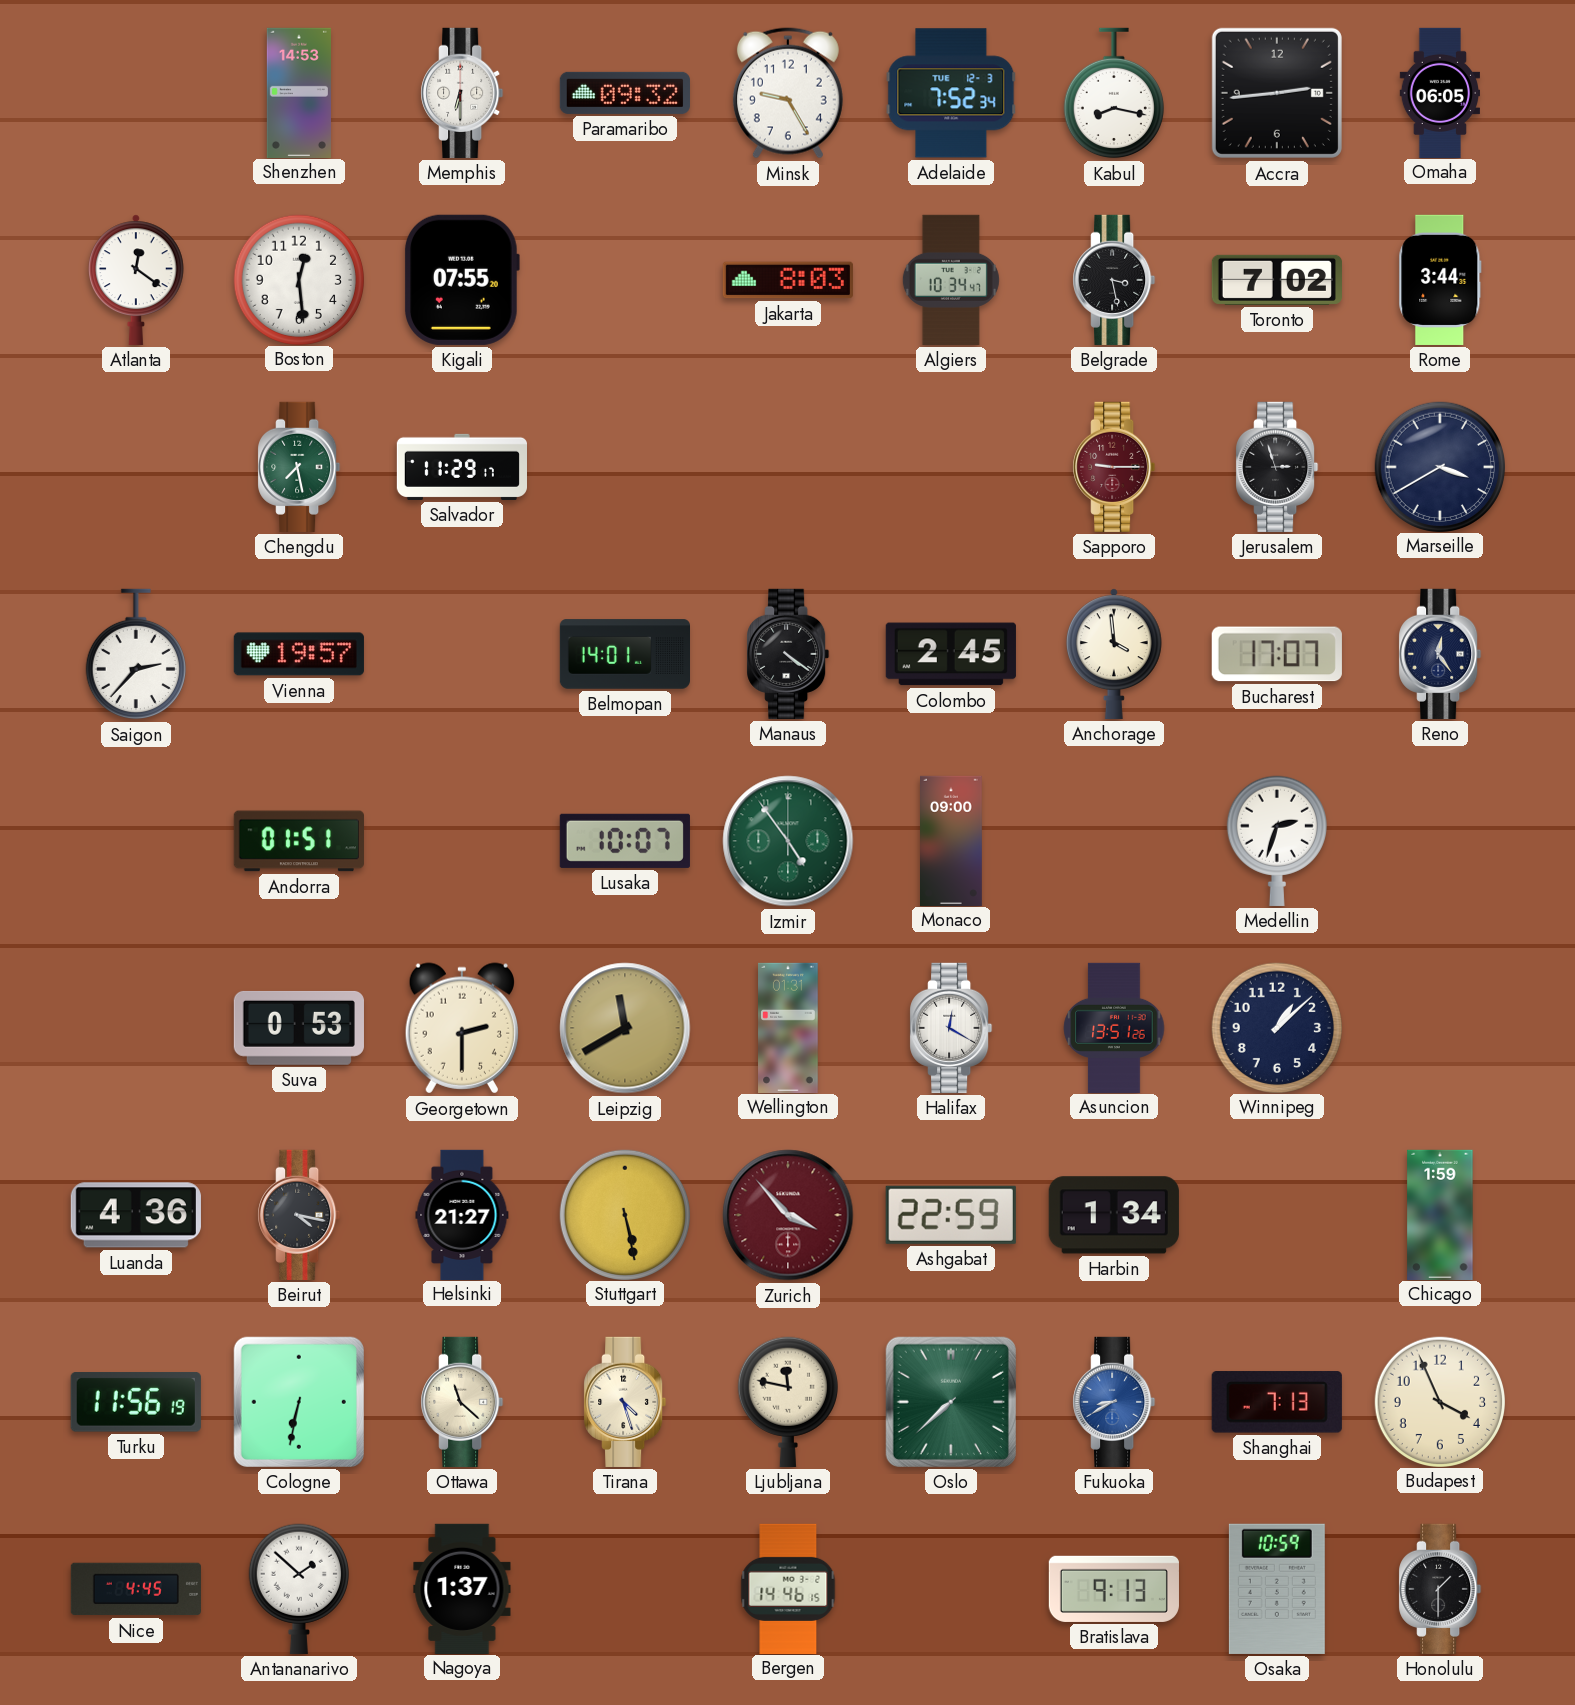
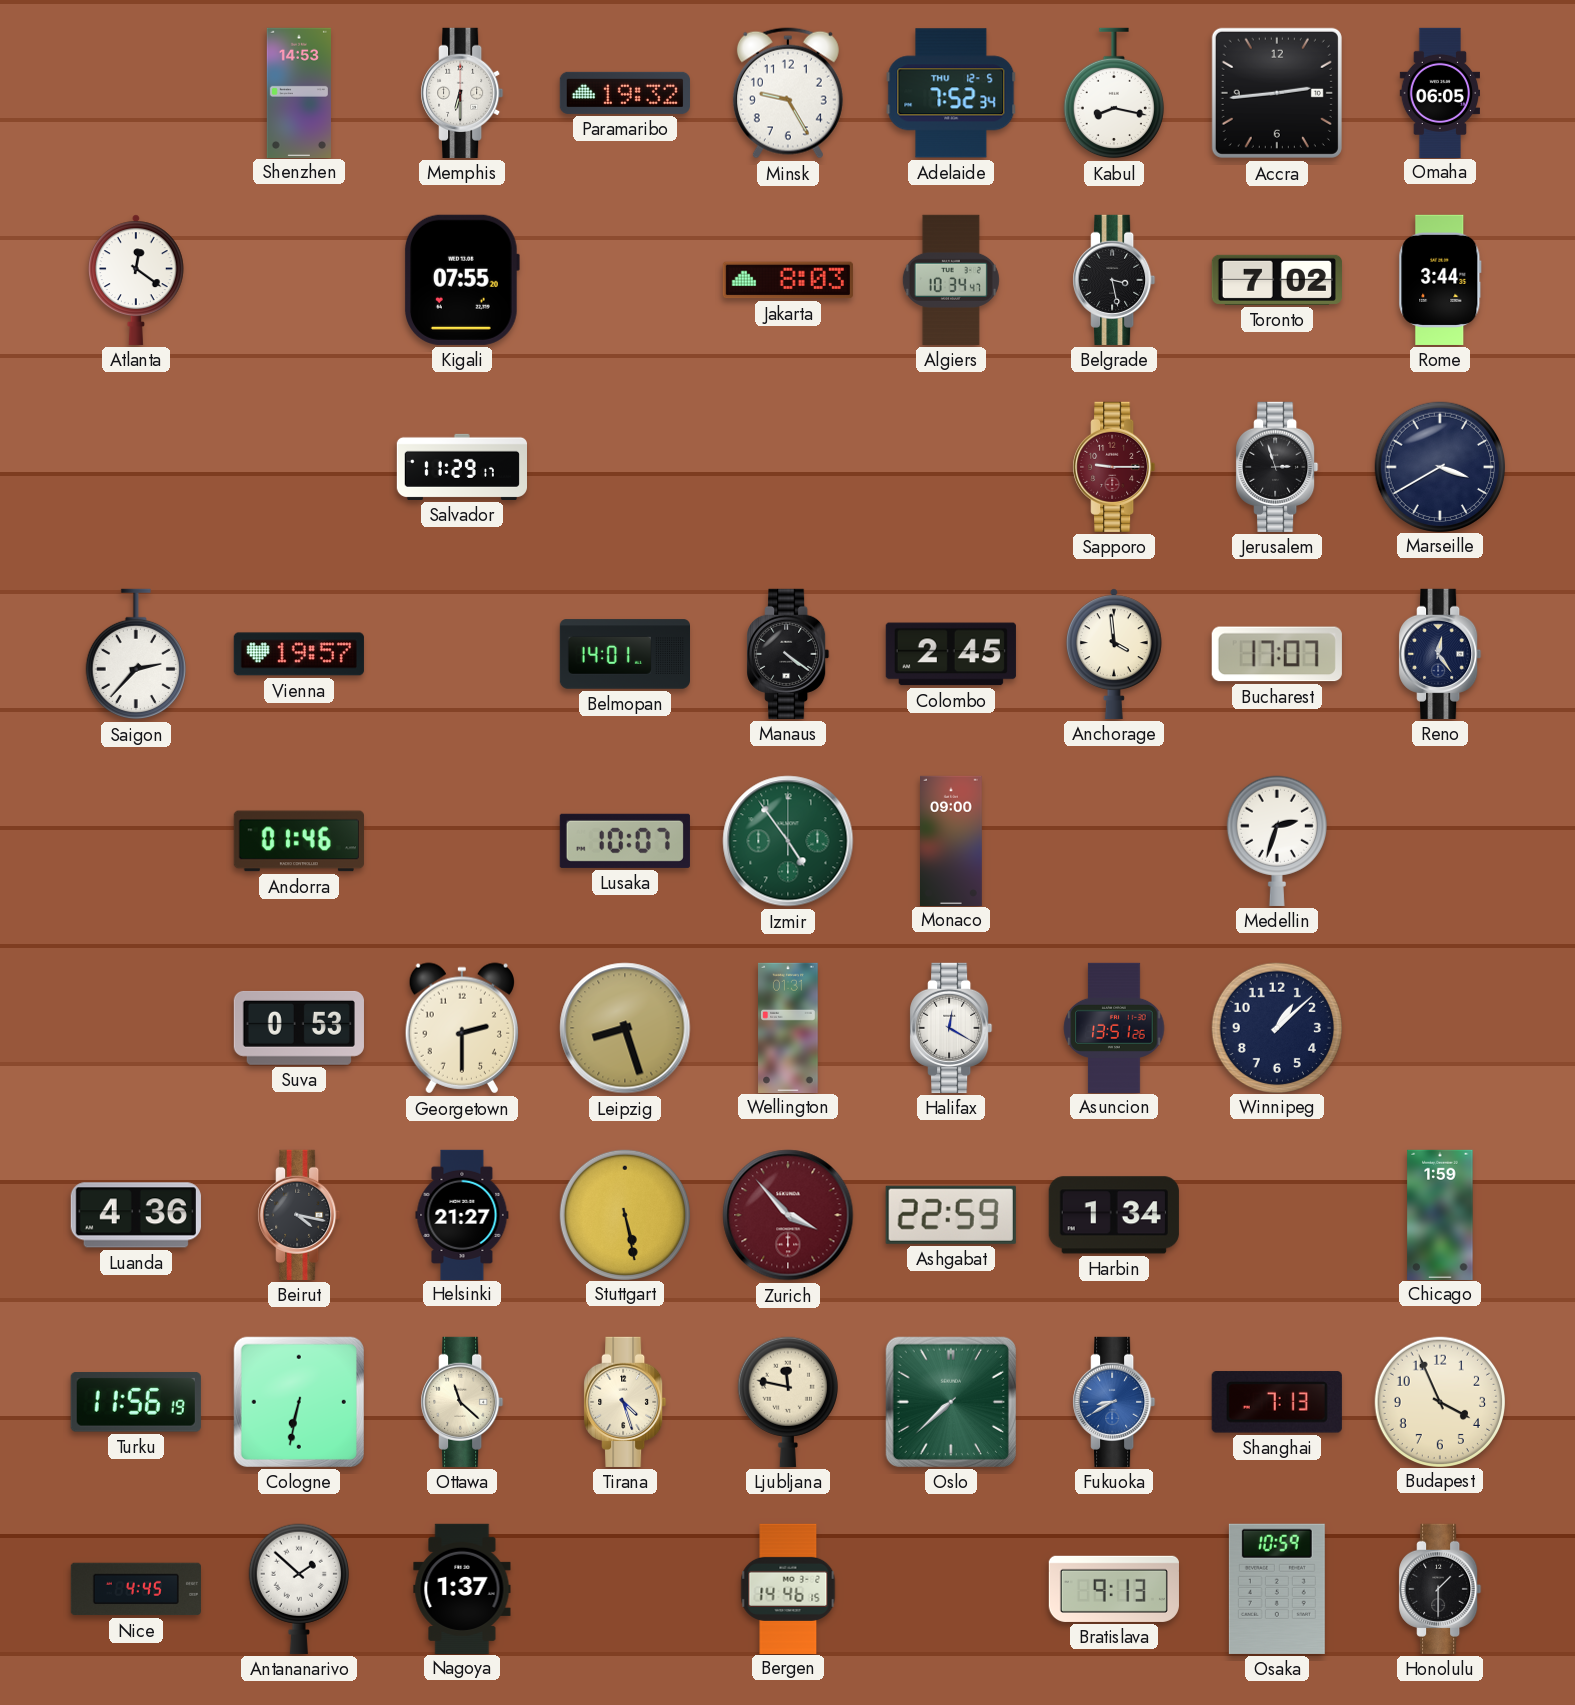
Paramaribo: 09:32 -> 19:32
Adelaide date: TUE 12-3 -> THU 12-5
Boston: 12:29 -> none
Chengdu: 7:28 -> none
Andorra: 01:51 -> 01:46
Leipzig: 11:40 -> 8:27
